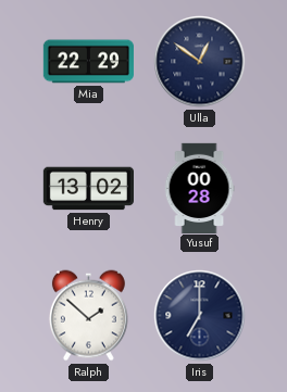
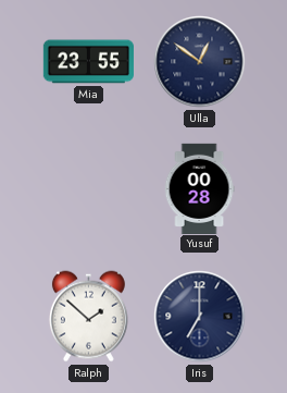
Mia: 22:29 -> 23:55
Henry: 13:02 -> none
